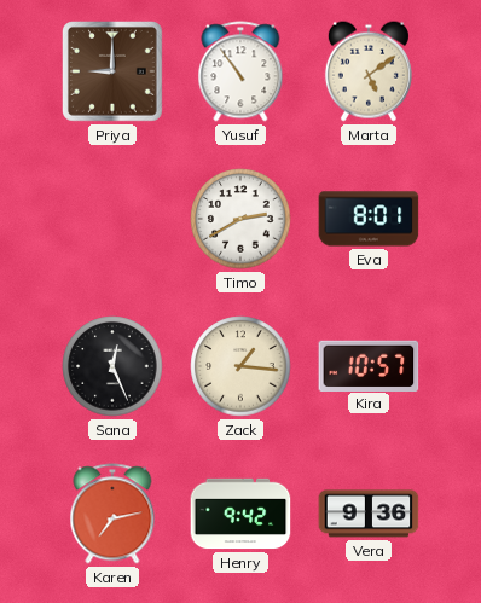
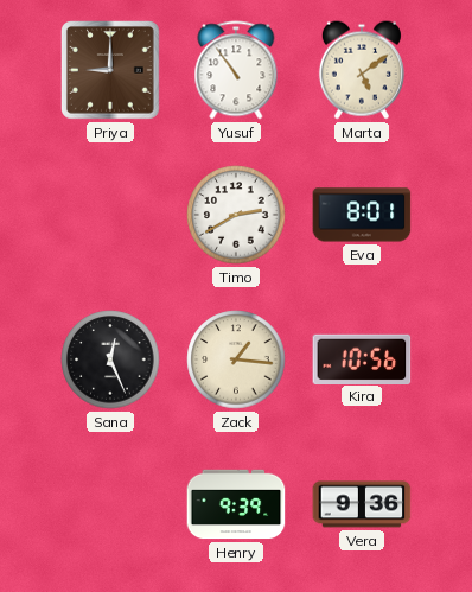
Kira: 10:57 -> 10:56
Karen: 7:13 -> none
Henry: 9:42 -> 9:39
